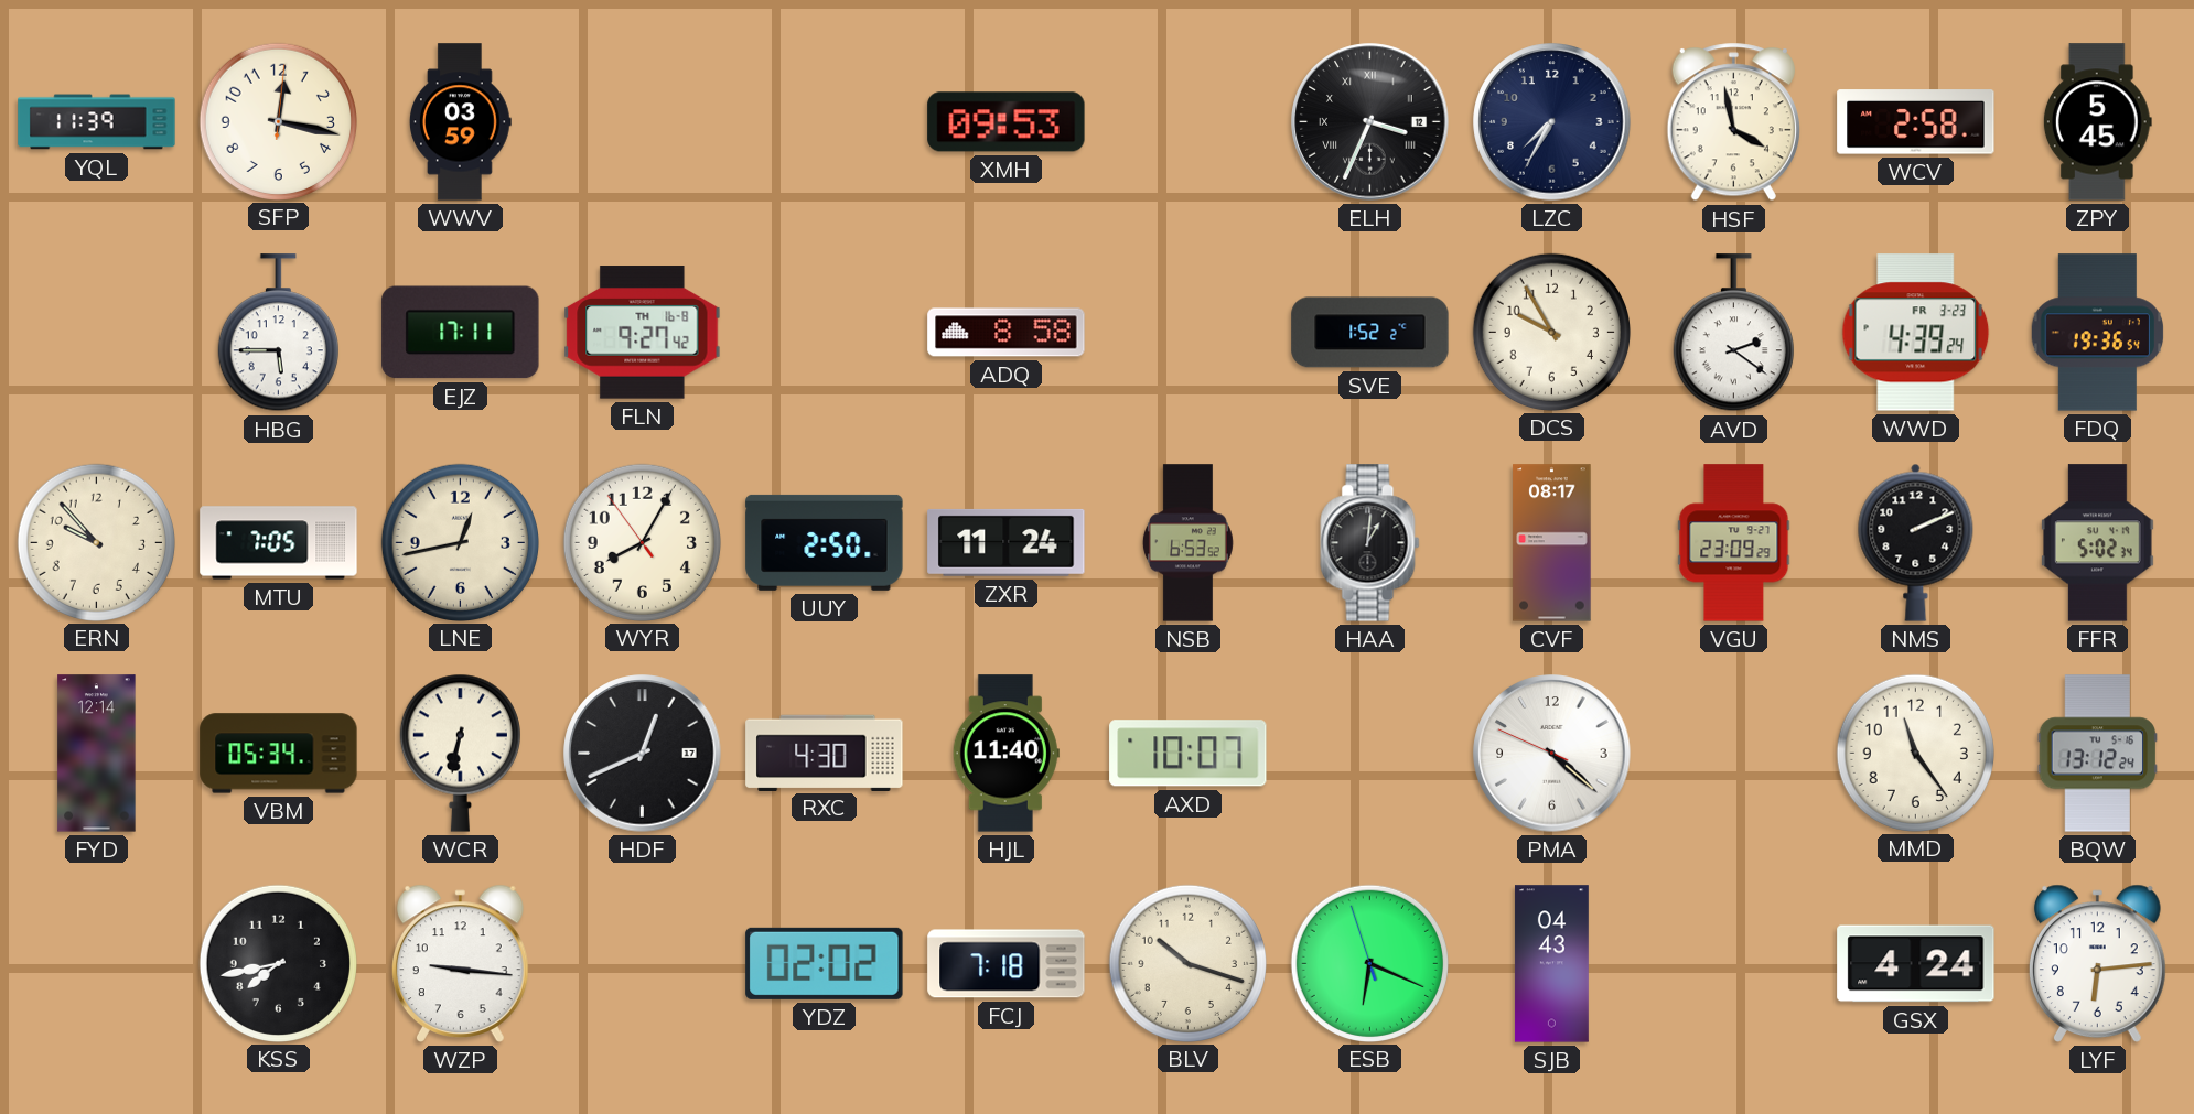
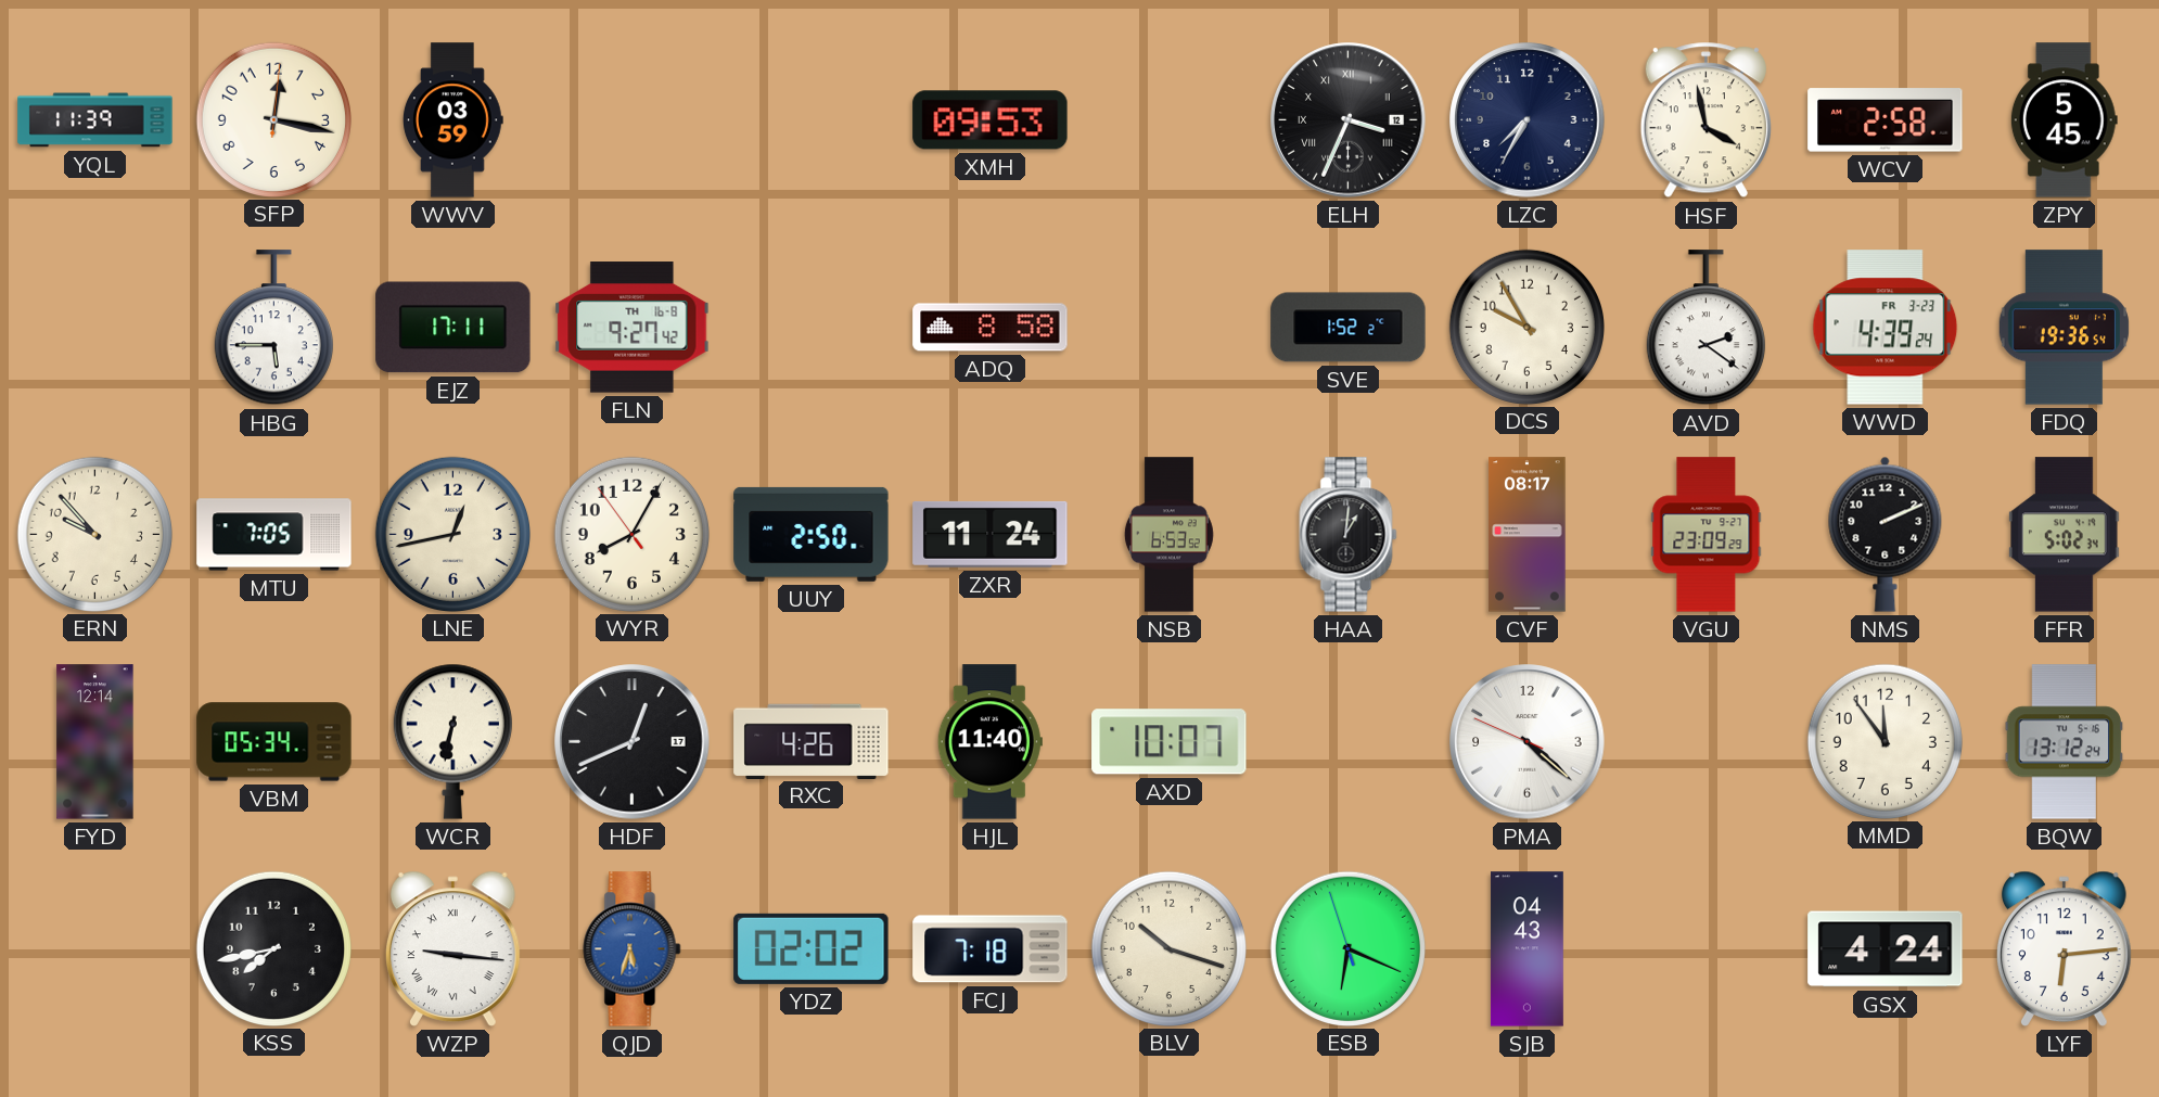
RXC: 4:30 -> 4:26
MMD: 11:24 -> 11:54
WZP numerals: Arabic -> Roman
QJD: none -> 5:33
